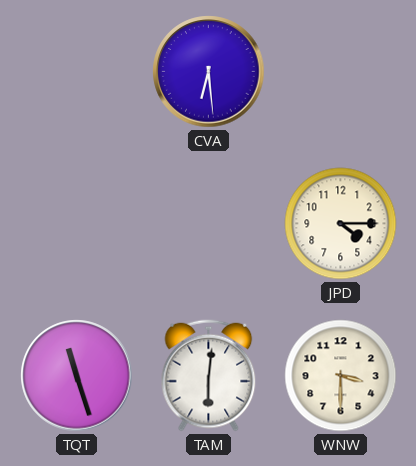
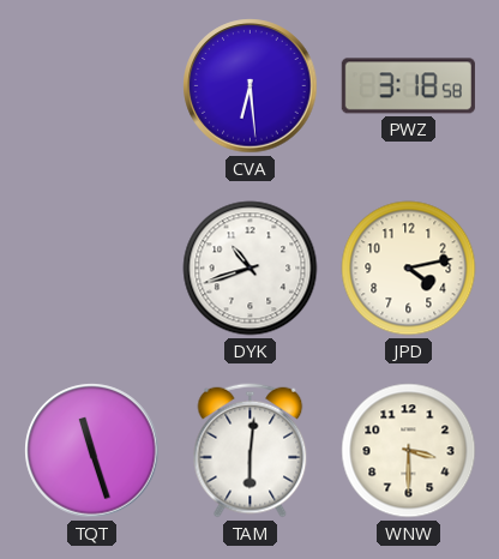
PWZ: none -> 3:18
DYK: none -> 10:42
JPD: 4:15 -> 4:13
